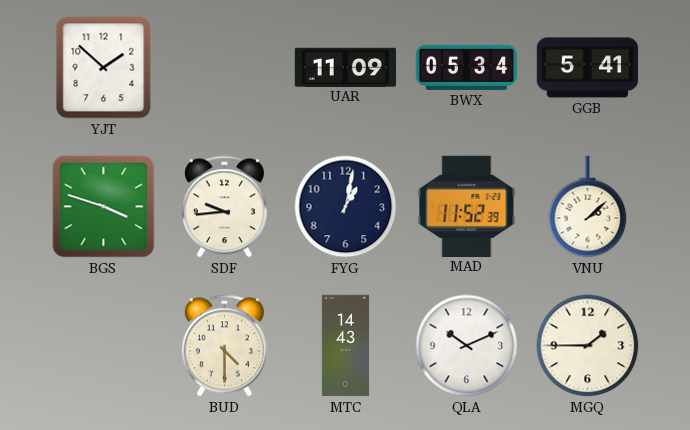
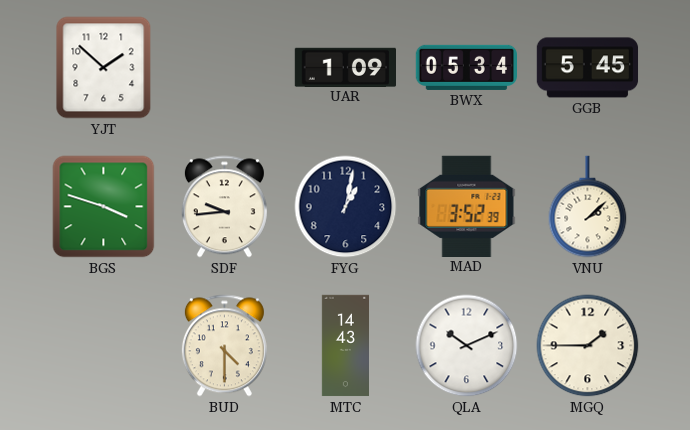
UAR: 11:09 -> 1:09
GGB: 5:41 -> 5:45
MAD: 11:52 -> 3:52
